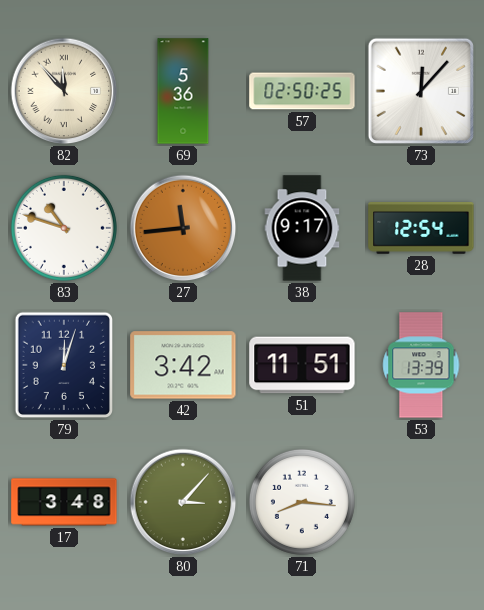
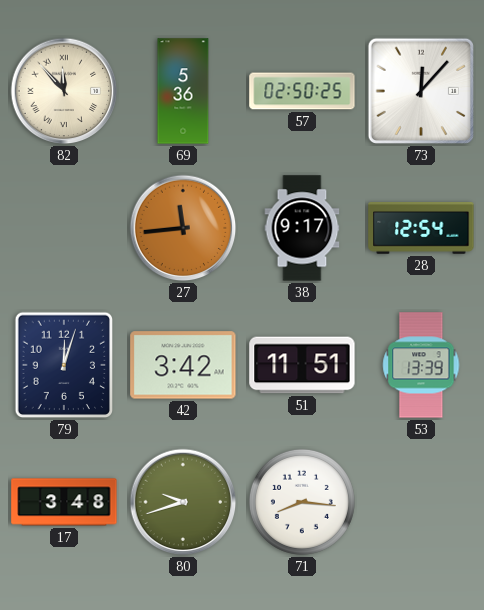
83: 10:48 -> none
80: 3:07 -> 9:42
